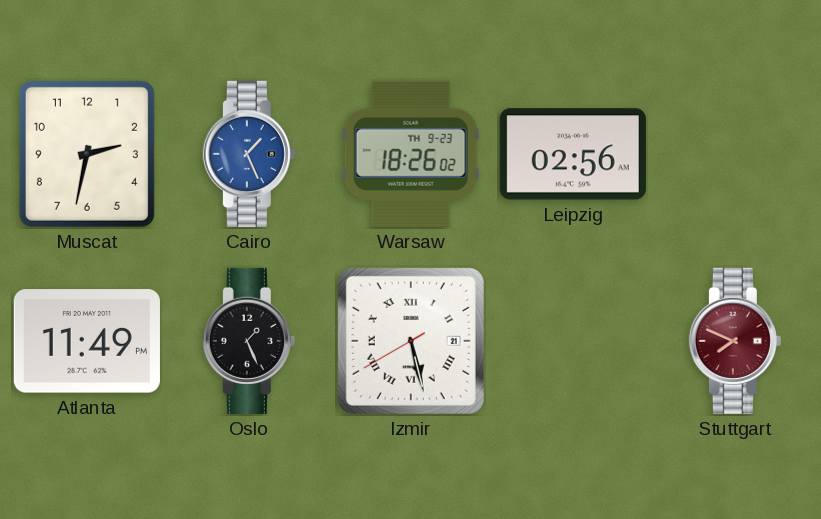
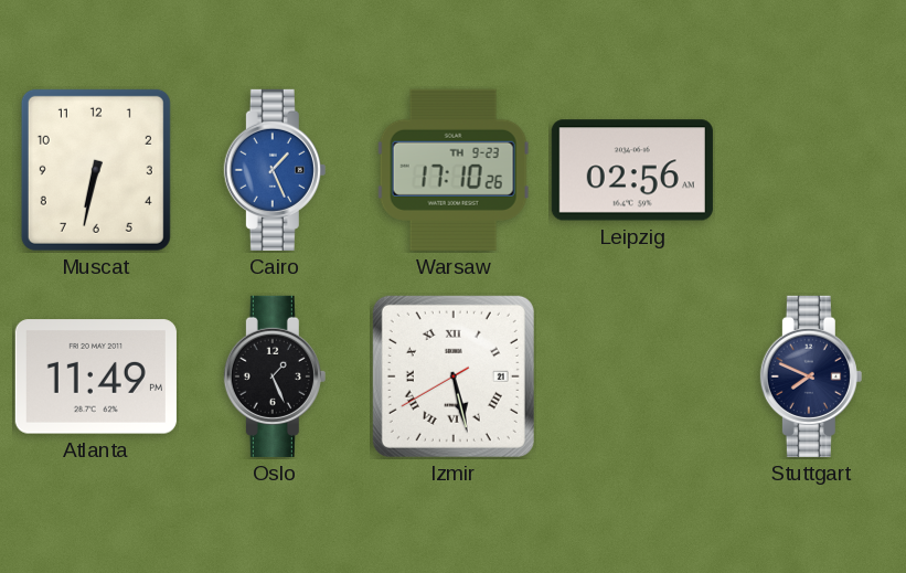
Muscat: 2:32 -> 6:32
Warsaw: 18:26 -> 17:10
Stuttgart dial: burgundy -> navy
